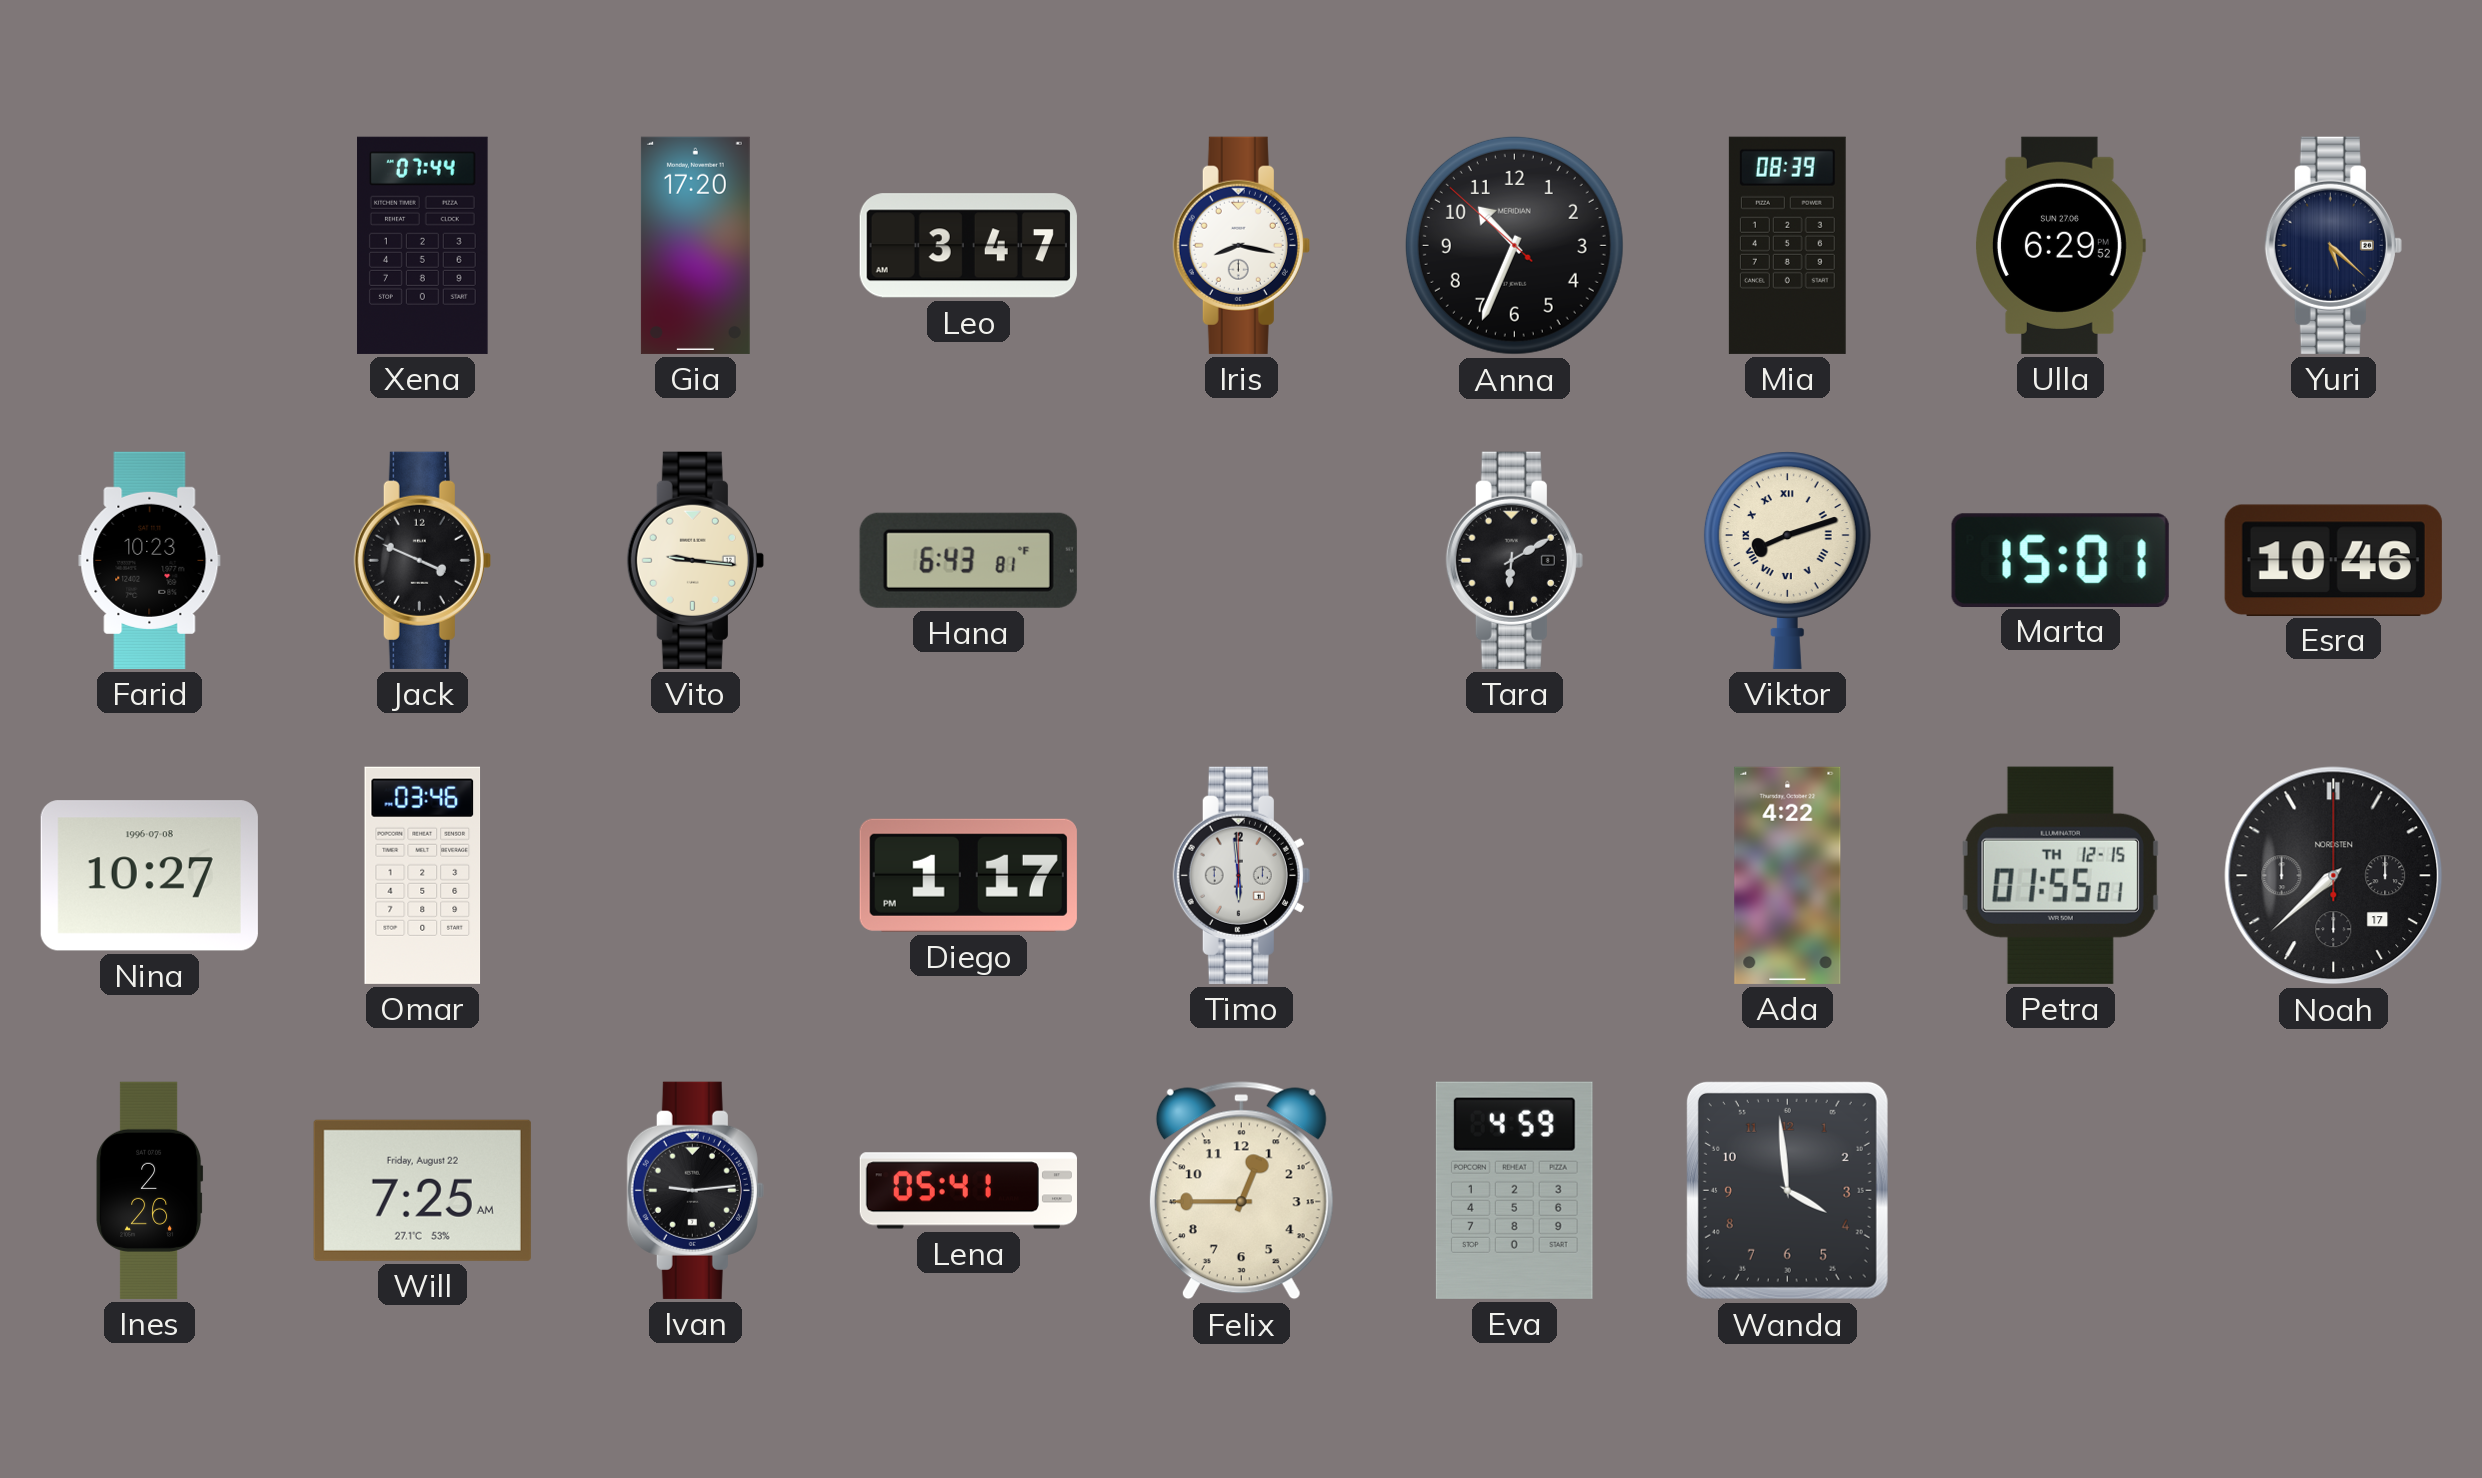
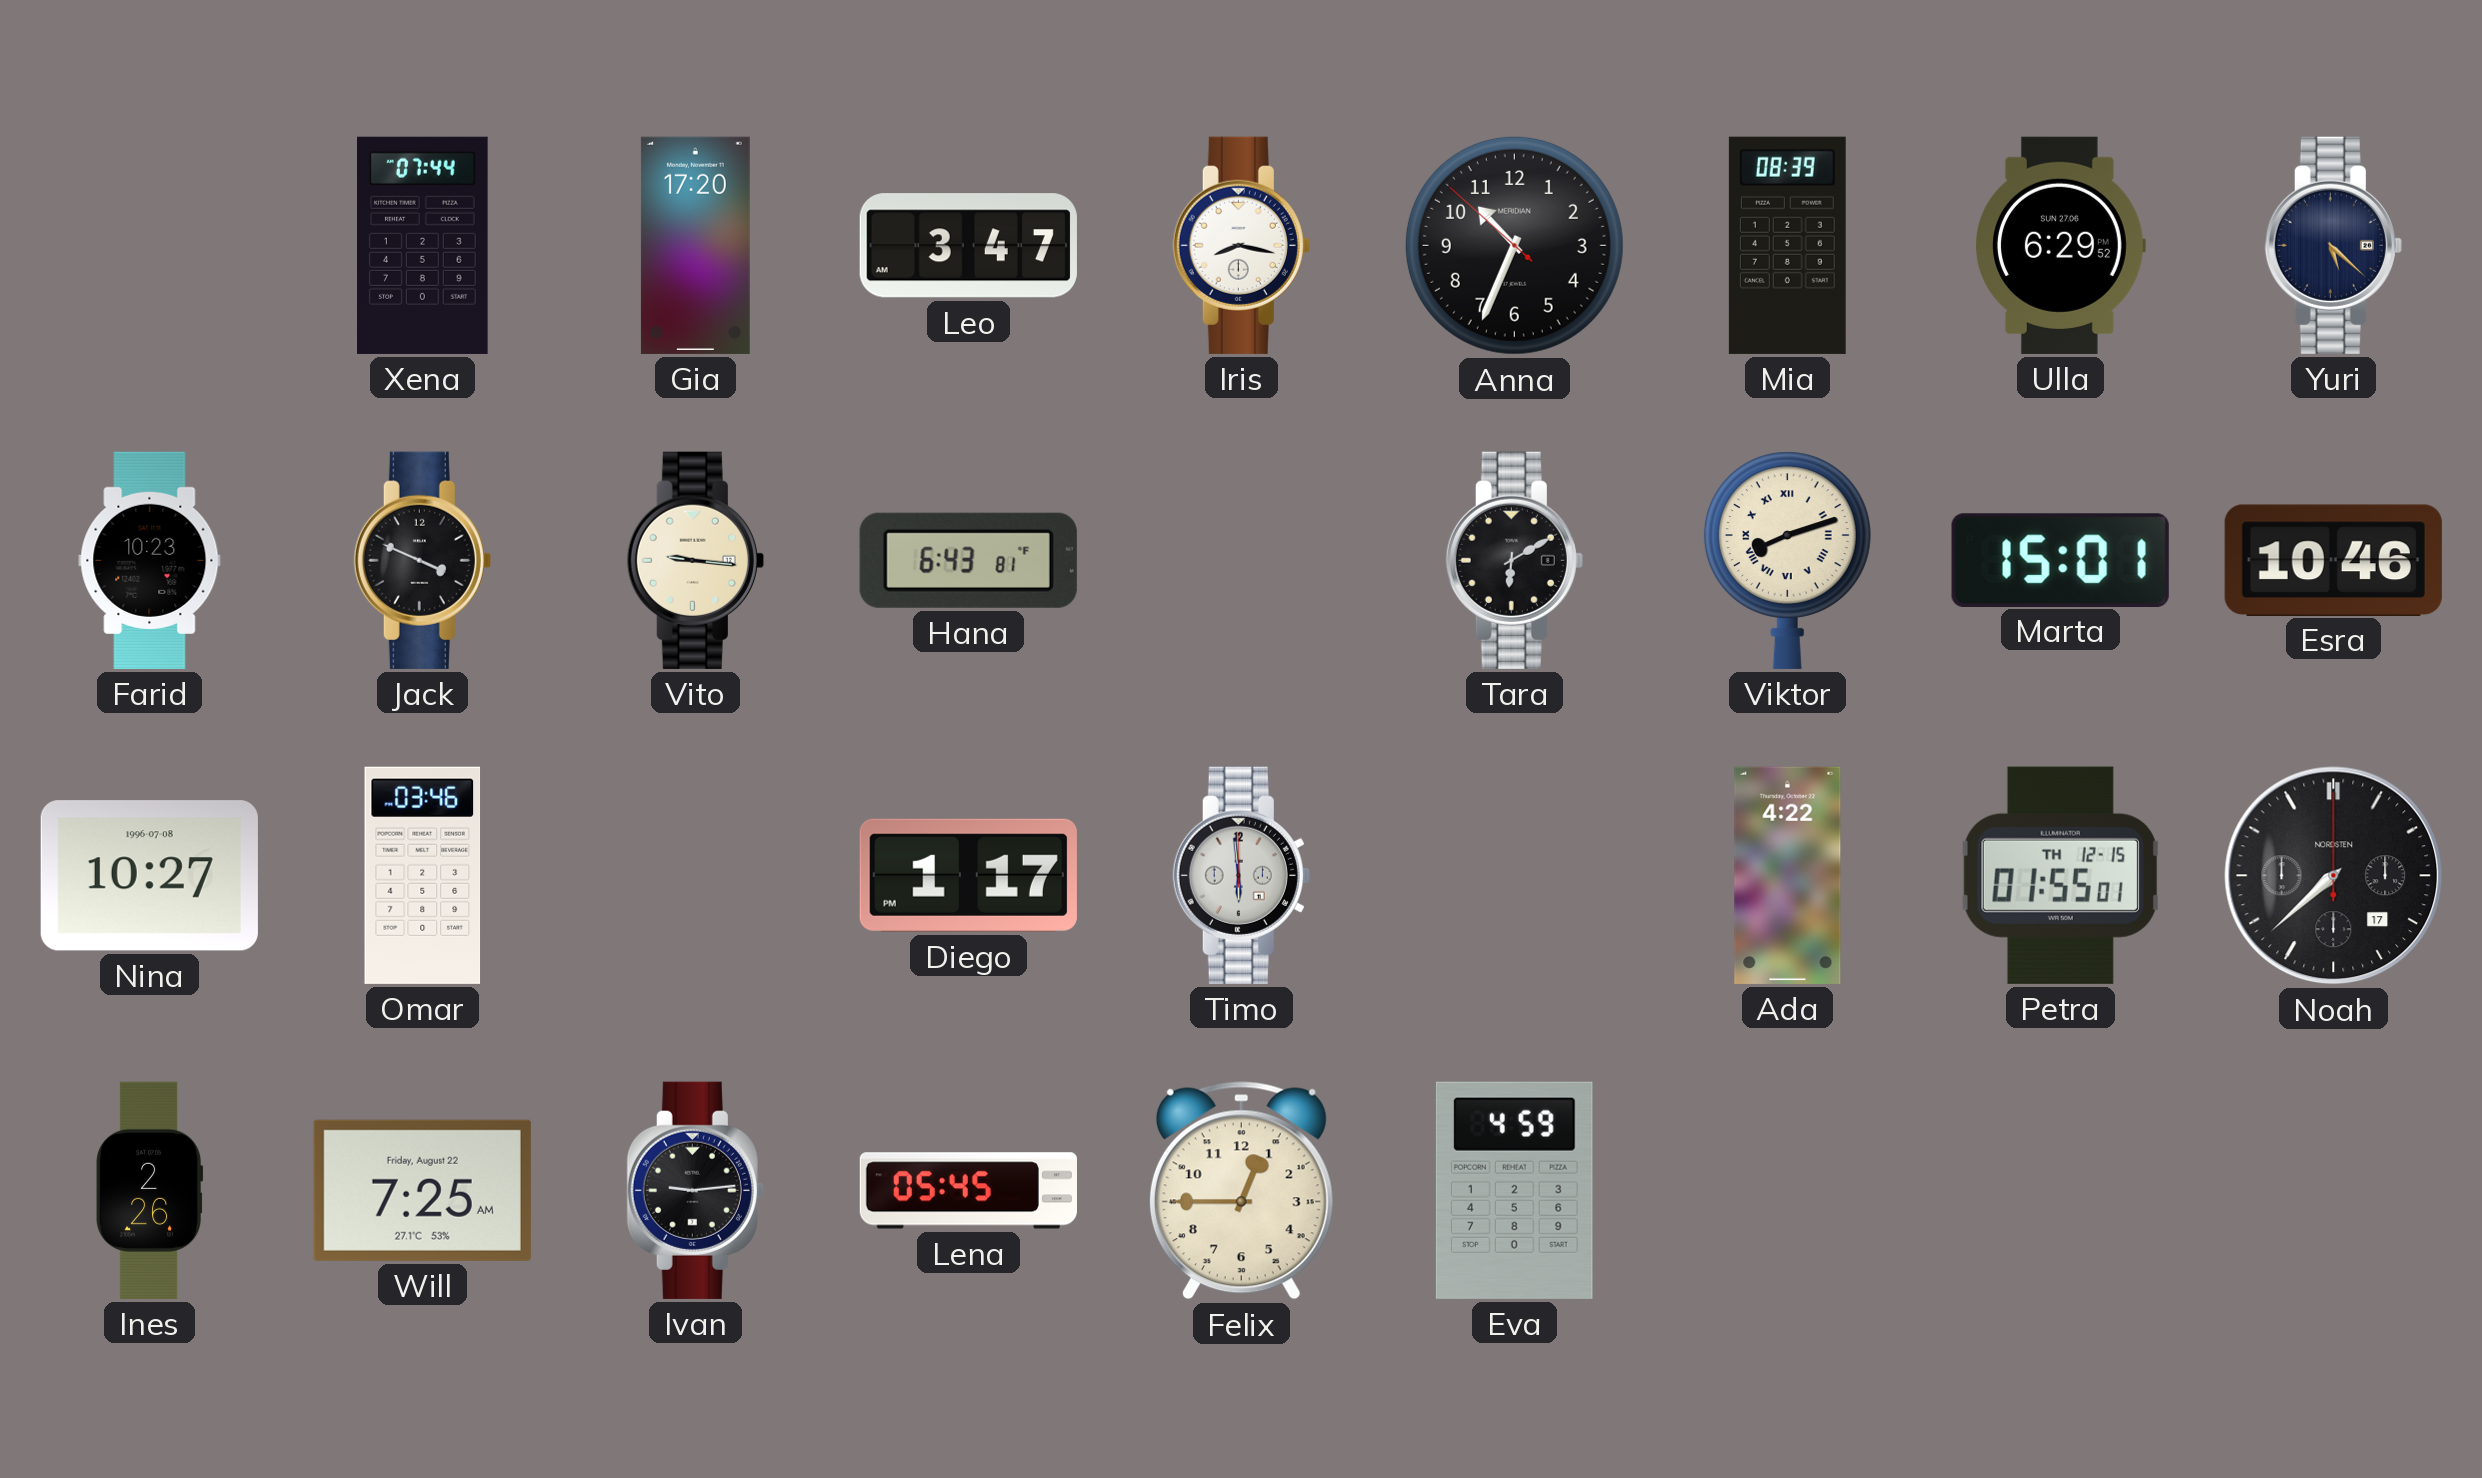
Lena: 05:41 -> 05:45
Wanda: 3:59 -> none
